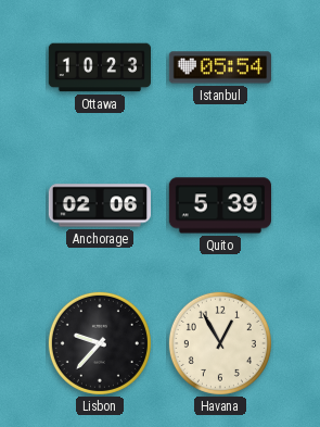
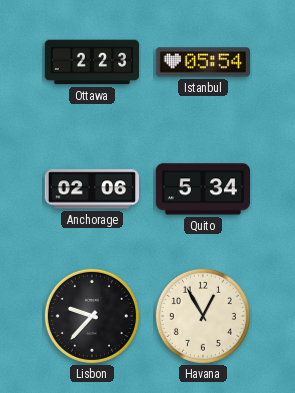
Ottawa: 10:23 -> 2:23
Quito: 5:39 -> 5:34
